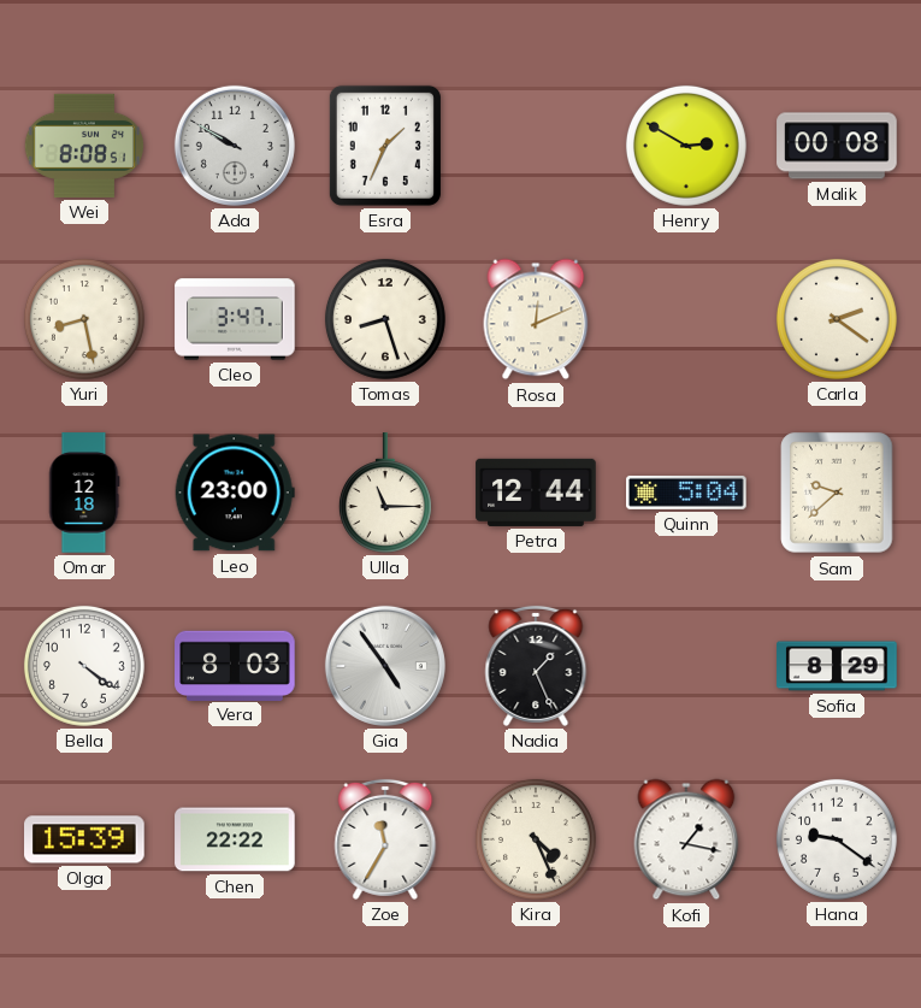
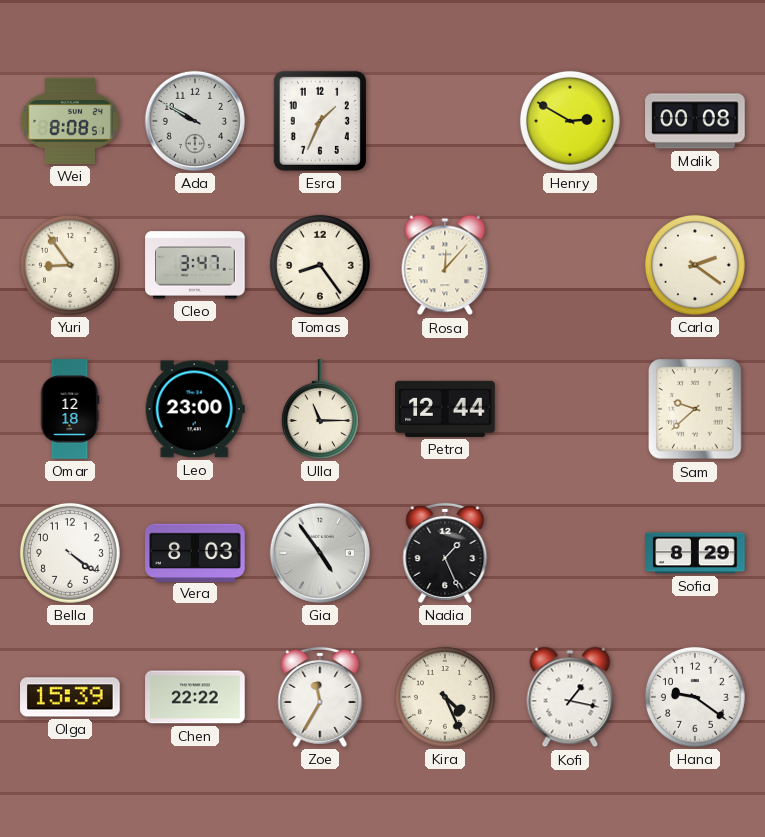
Yuri: 8:28 -> 8:54
Tomas: 8:27 -> 8:24
Rosa: 12:11 -> 12:07
Quinn: 5:04 -> none
